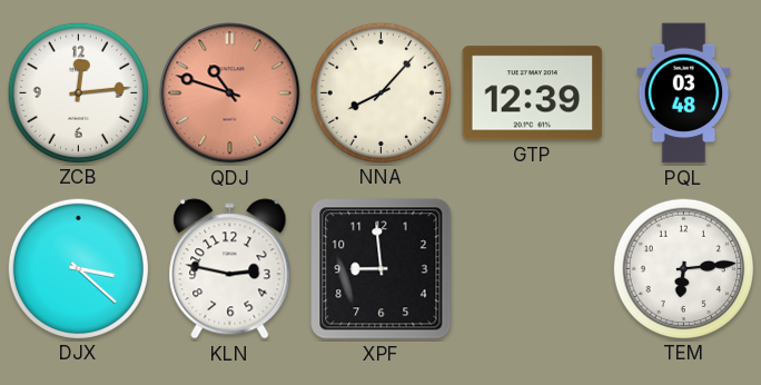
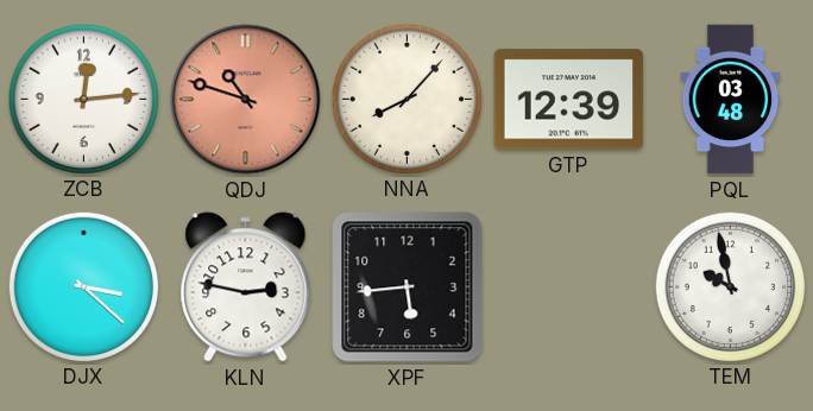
XPF: 8:59 -> 5:44
TEM: 6:14 -> 9:58
